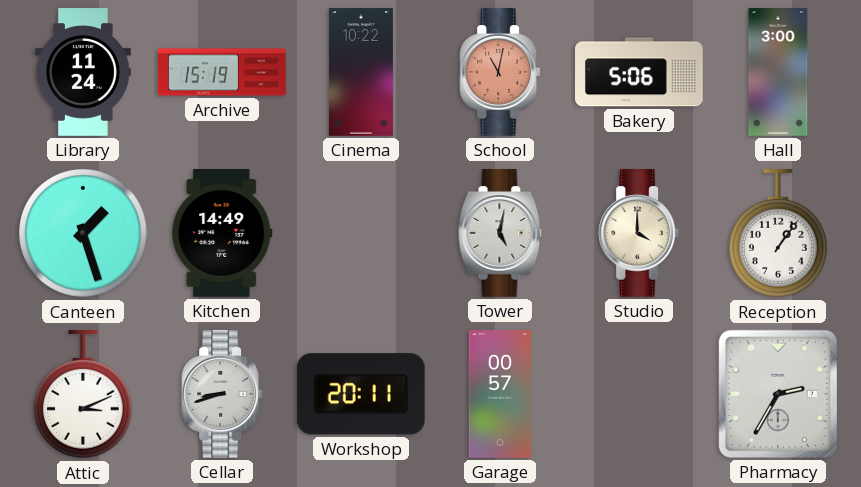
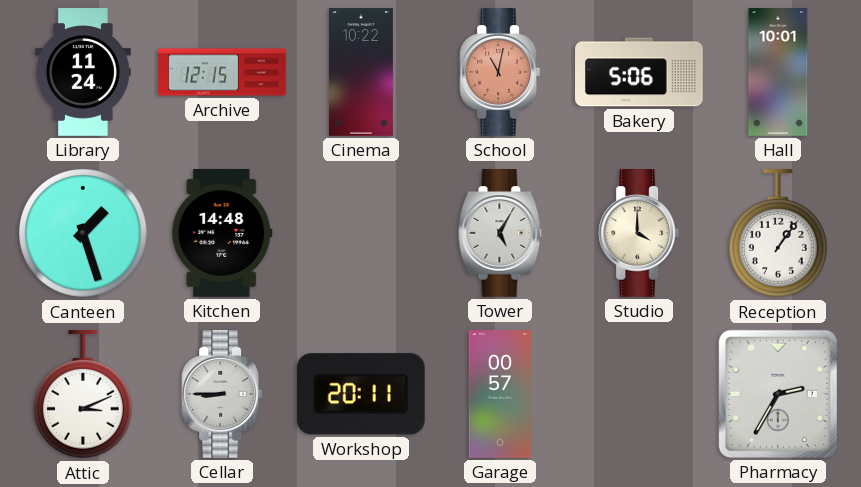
Archive: 15:19 -> 12:15
Hall: 3:00 -> 10:01
Kitchen: 14:49 -> 14:48
Tower: 5:02 -> 5:05
Cellar: 8:42 -> 8:45
